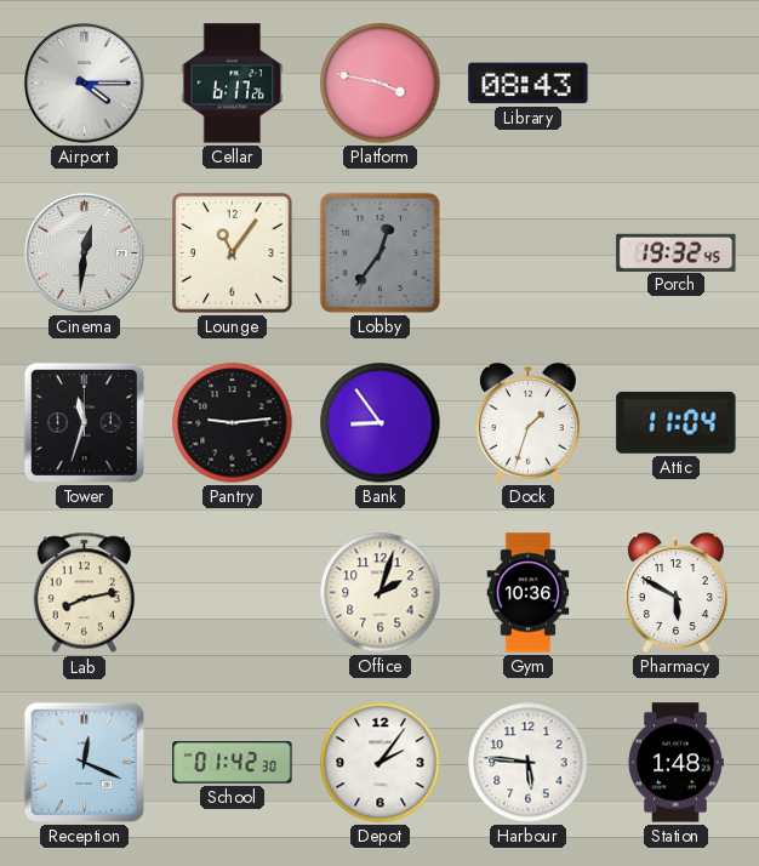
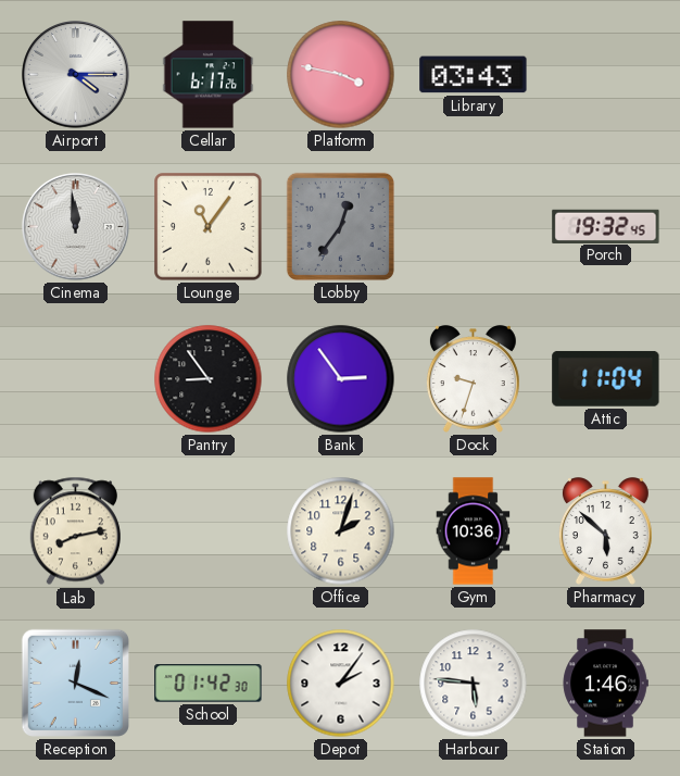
Library: 08:43 -> 03:43
Cinema: 12:31 -> 11:59
Tower: 11:33 -> none
Pantry: 9:14 -> 8:54
Bank: 8:54 -> 2:54
Dock: 1:33 -> 9:33
Pharmacy: 5:50 -> 5:52
Station: 1:48 -> 1:46
